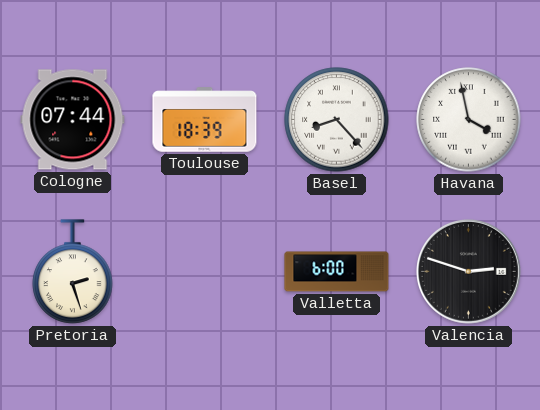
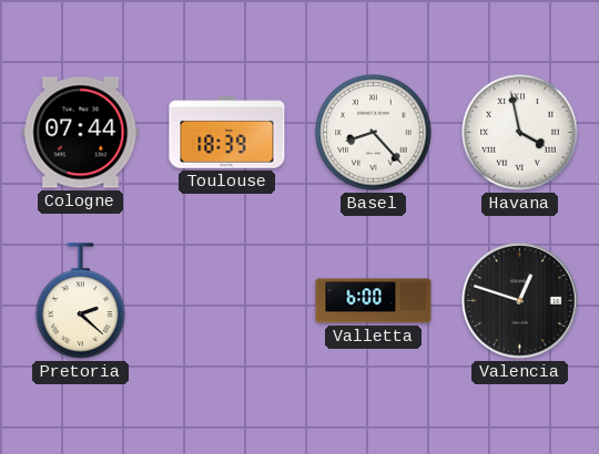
Pretoria: 2:27 -> 2:22
Valencia: 2:48 -> 12:48
